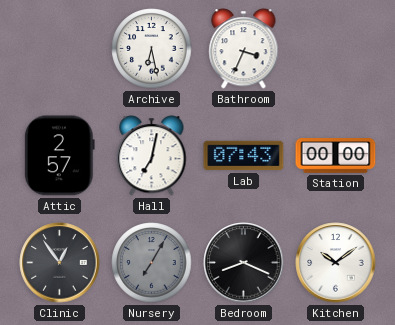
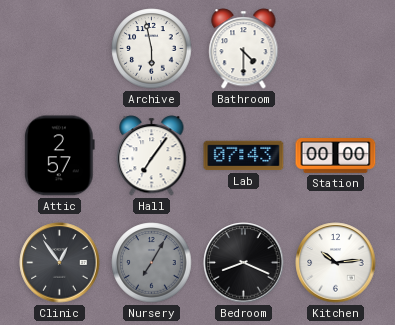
Archive: 6:28 -> 5:58
Bathroom: 3:34 -> 4:30
Hall: 7:02 -> 7:06
Kitchen: 10:09 -> 10:14
